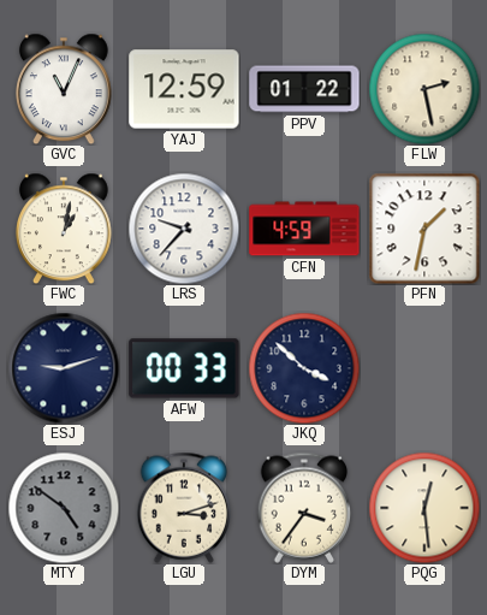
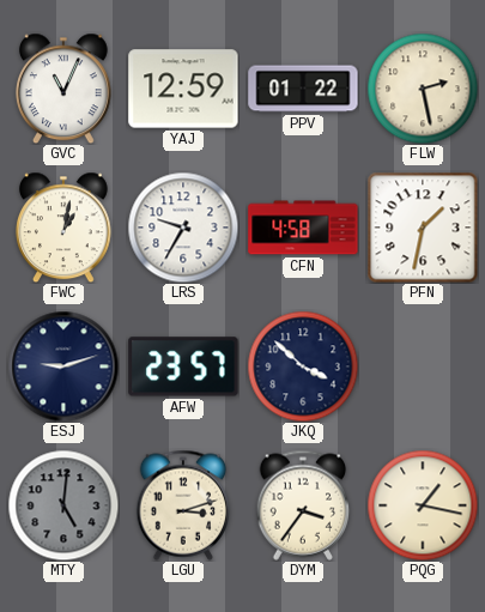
LRS: 9:37 -> 9:35
CFN: 4:59 -> 4:58
AFW: 00:33 -> 23:57
MTY: 4:51 -> 5:01
PQG: 12:29 -> 1:17
